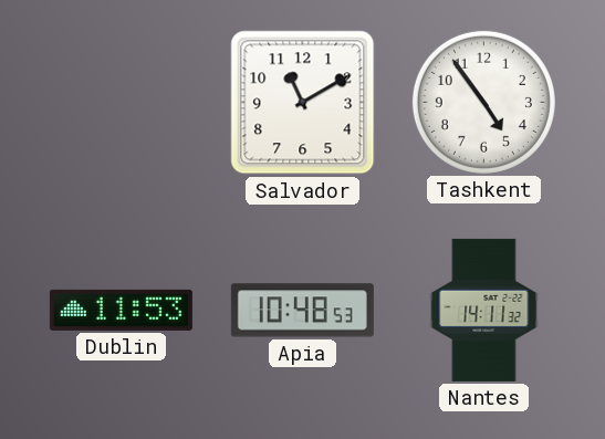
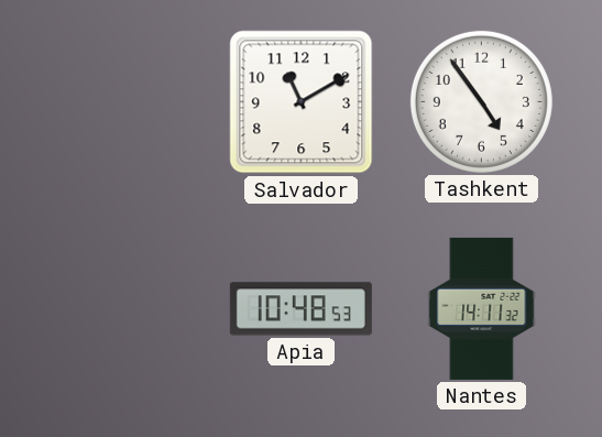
Dublin: 11:53 -> none
